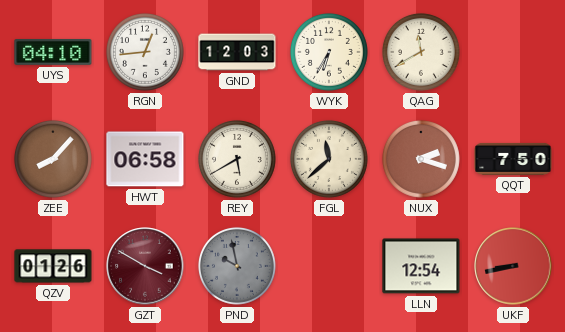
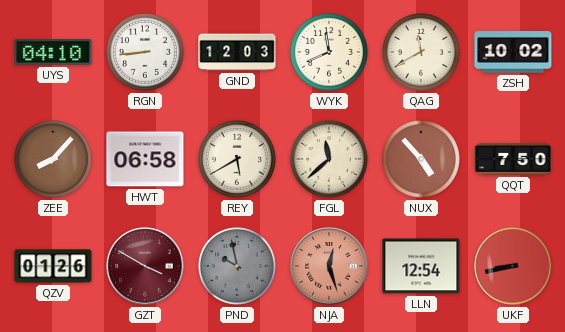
RGN: 12:44 -> 8:44
WYK: 6:35 -> 11:41
ZSH: none -> 10:02
NUX: 2:18 -> 4:53
NJA: none -> 12:27
